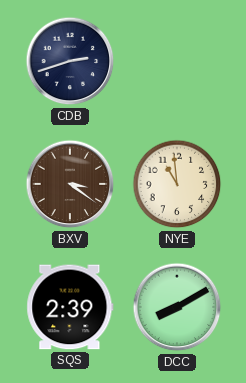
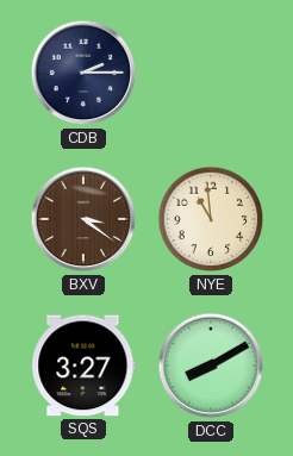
CDB: 2:42 -> 2:15
SQS: 2:39 -> 3:27
